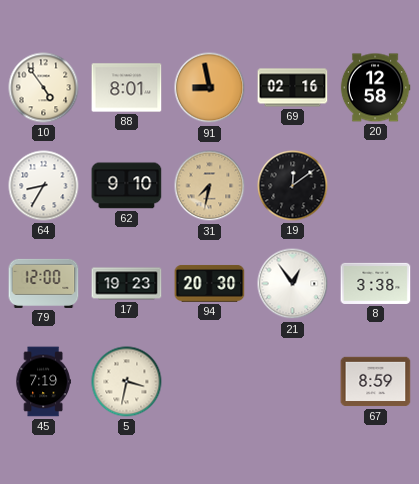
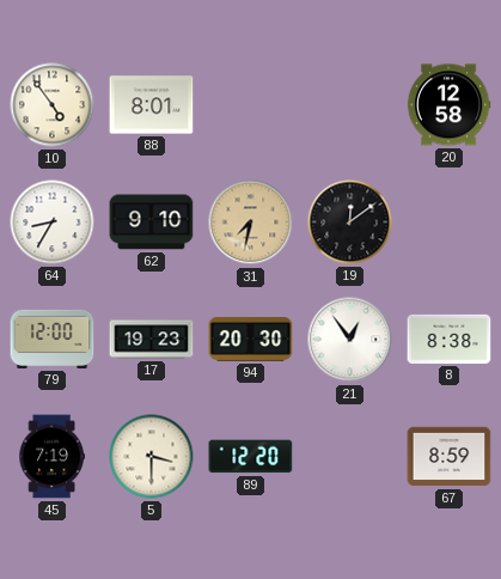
91: 8:58 -> none
69: 02:16 -> none
8: 3:38 -> 8:38
5: 3:32 -> 3:30
89: none -> 12:20
